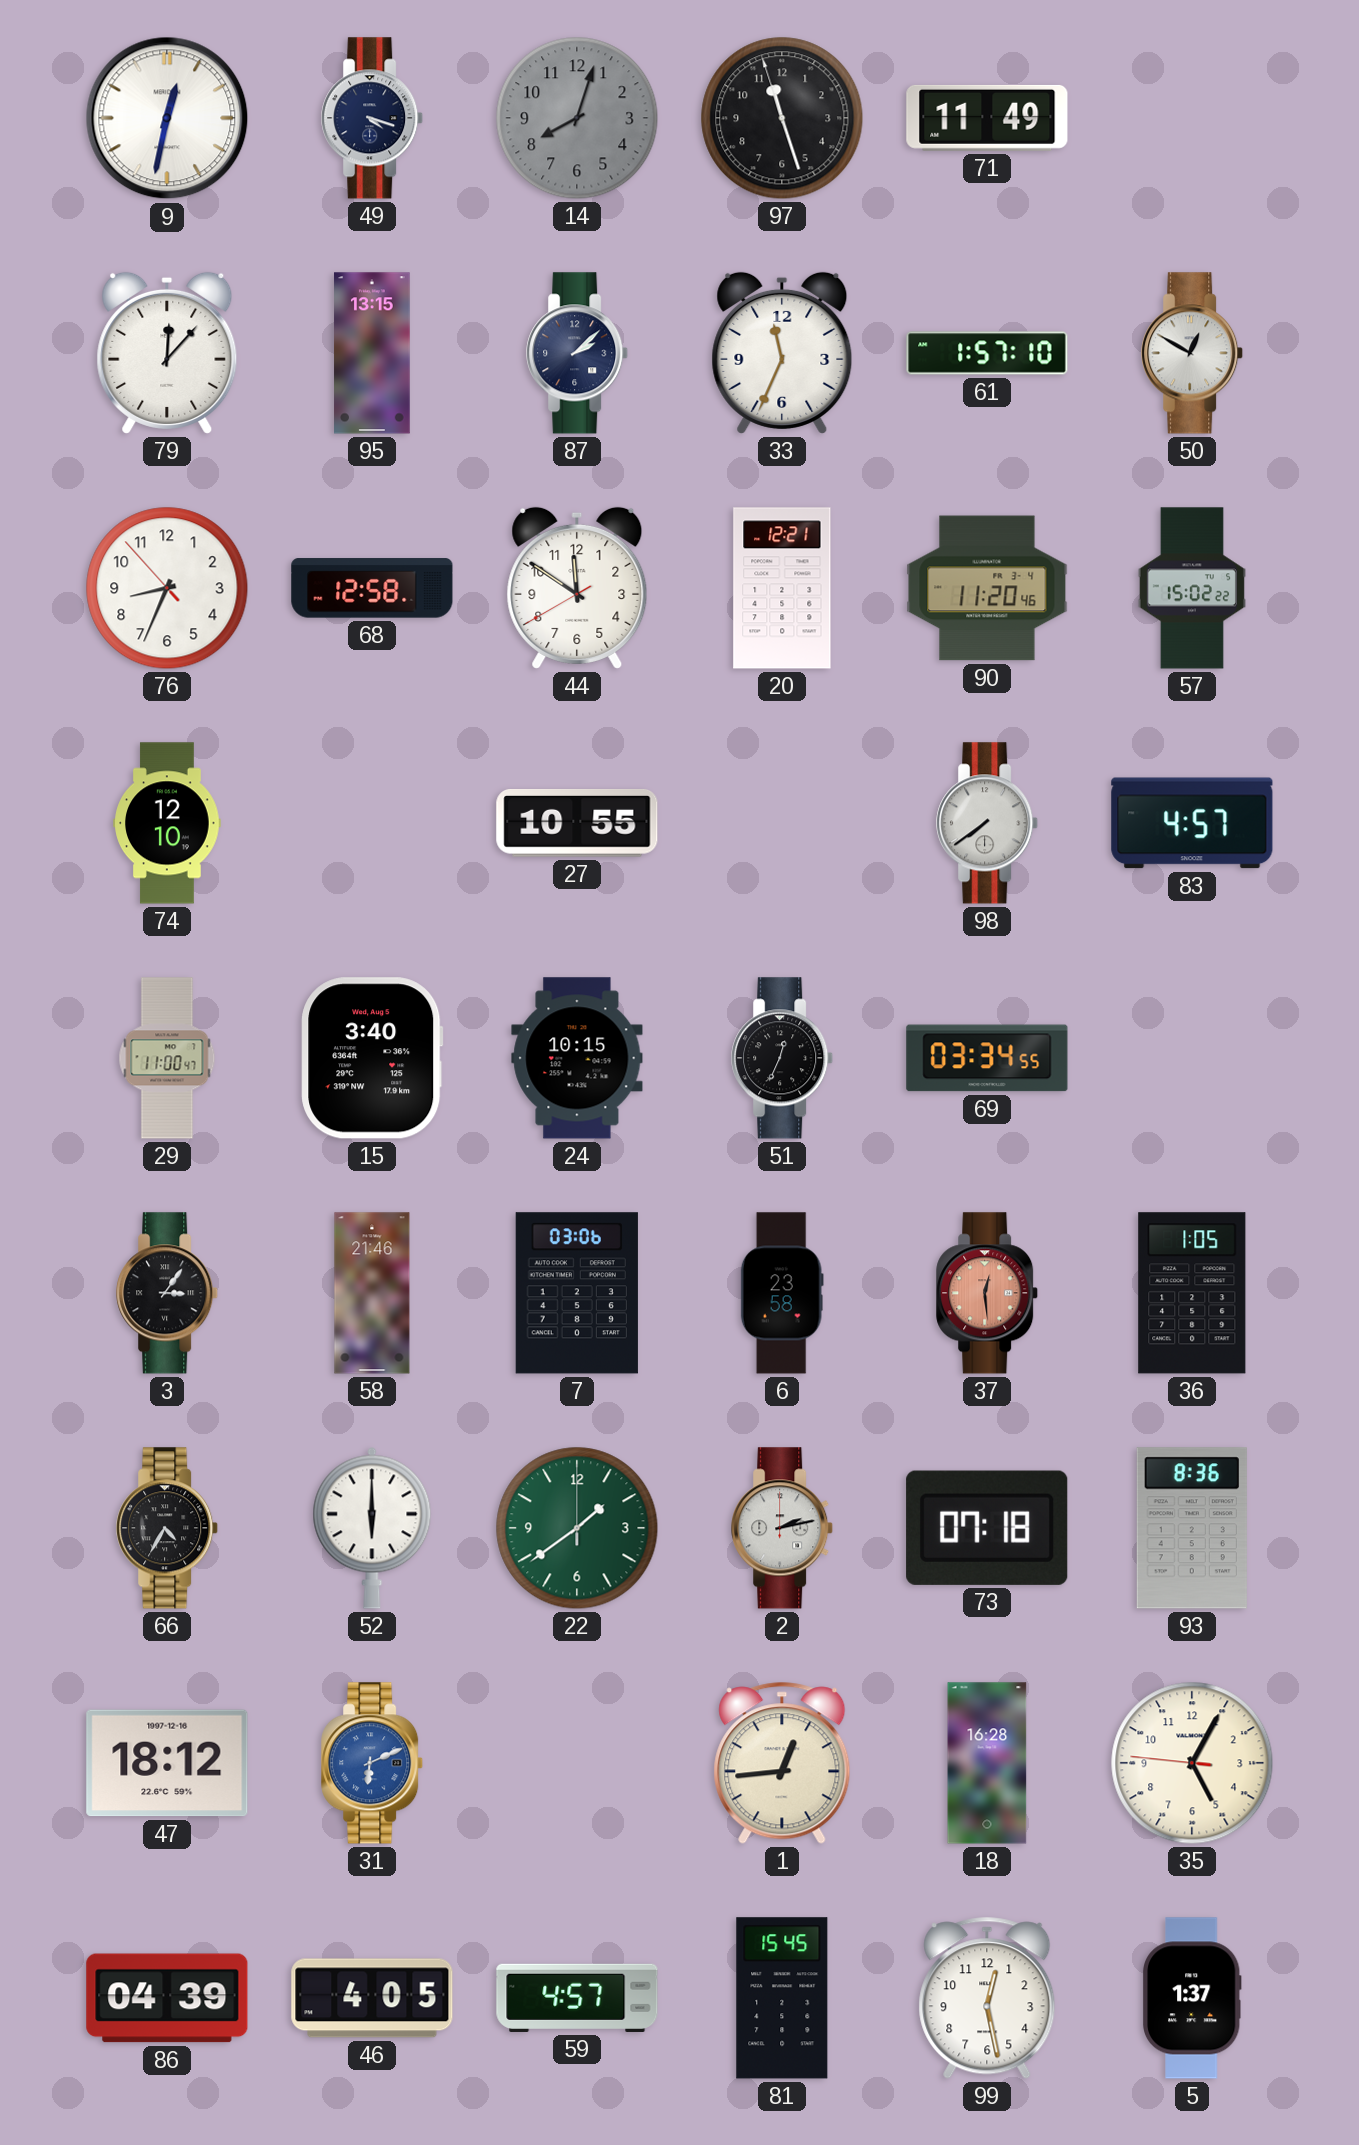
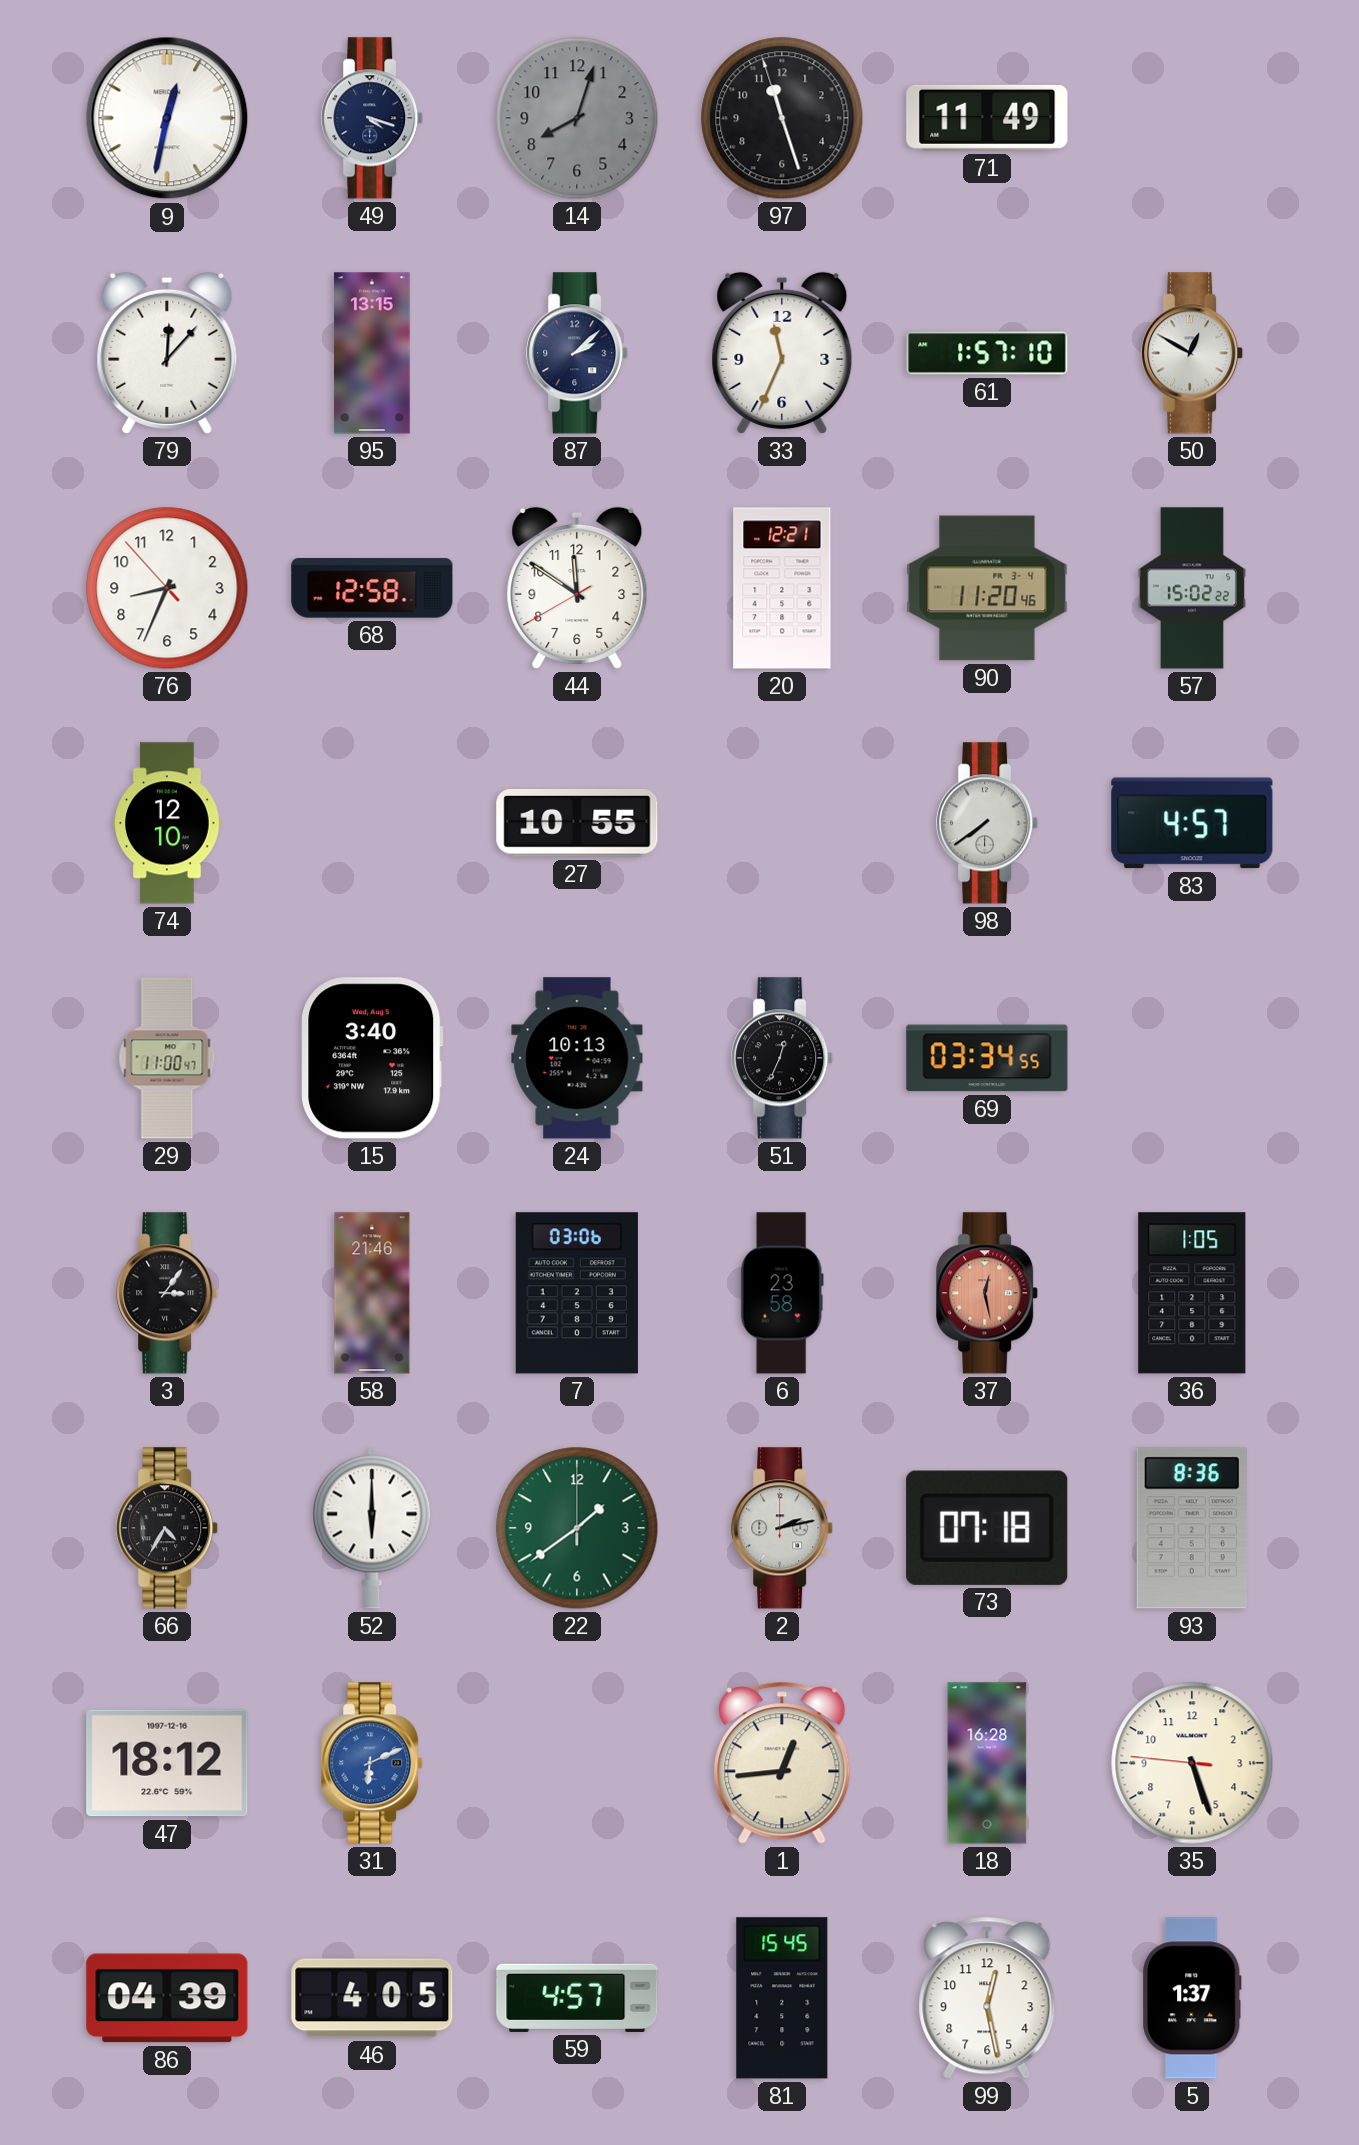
24: 10:15 -> 10:13
37: 12:29 -> 12:28
35: 5:04 -> 5:26
